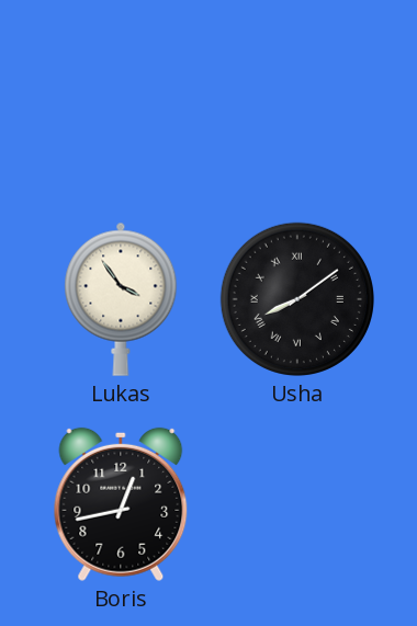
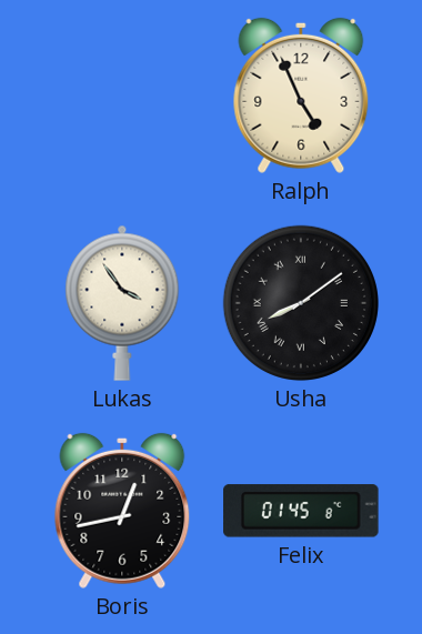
Ralph: none -> 4:56
Felix: none -> 01:45
